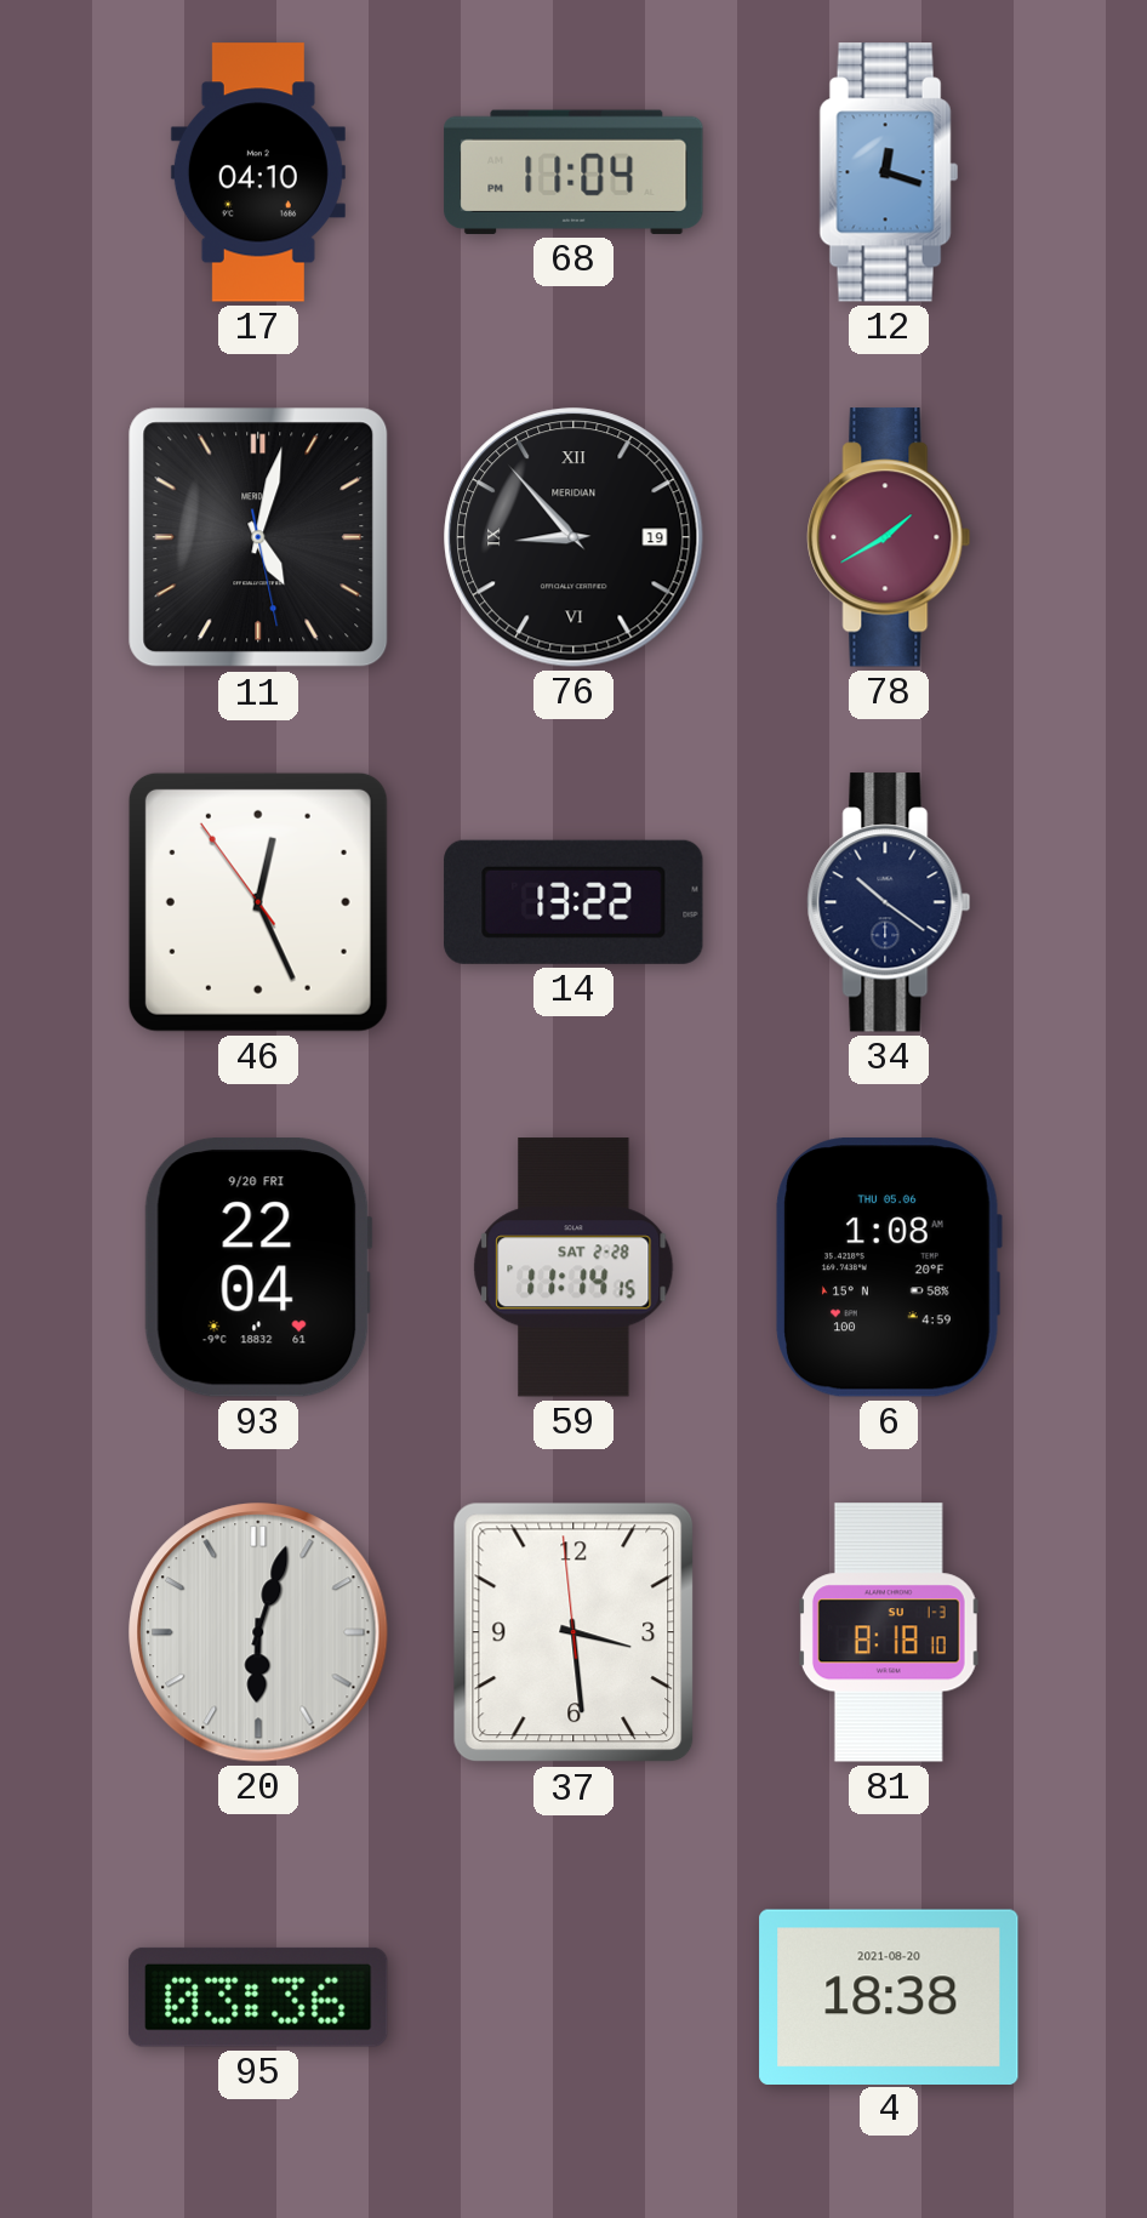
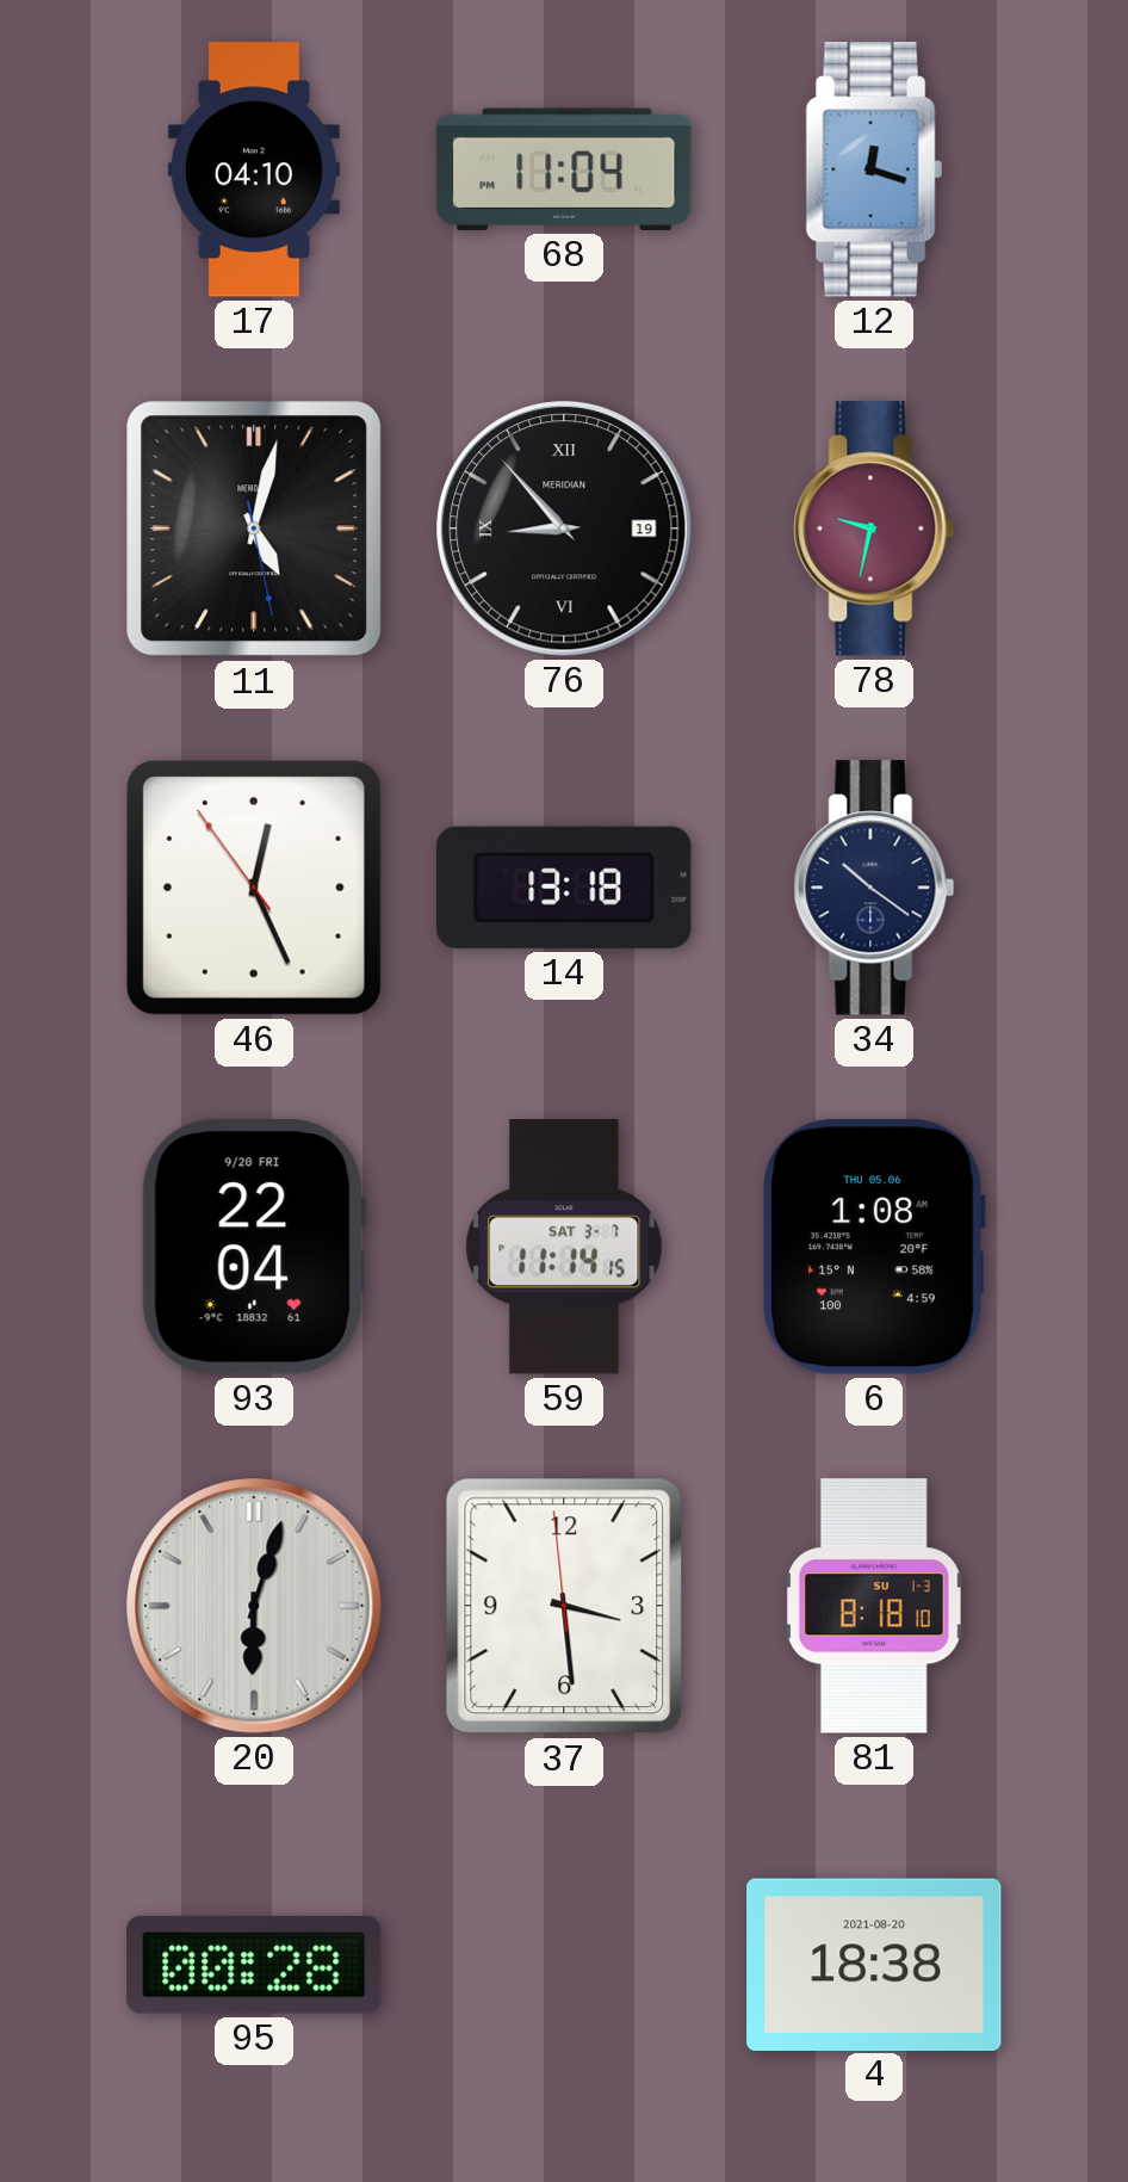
78: 1:40 -> 9:32
14: 13:22 -> 13:18
59 date: SAT 2-28 -> SAT 3-7
95: 03:36 -> 00:28
